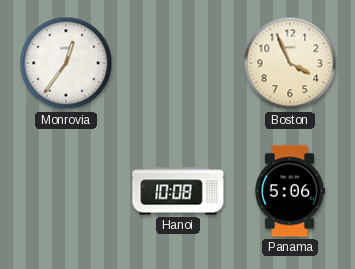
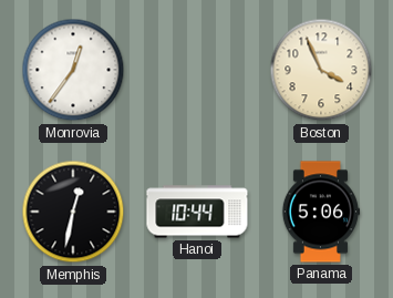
Memphis: none -> 12:32
Hanoi: 10:08 -> 10:44
